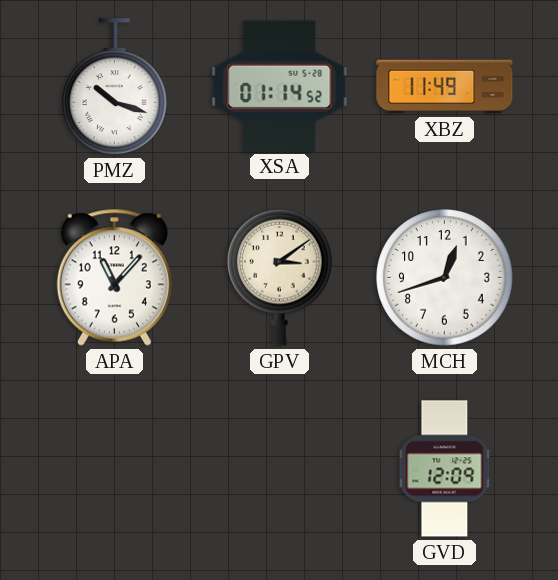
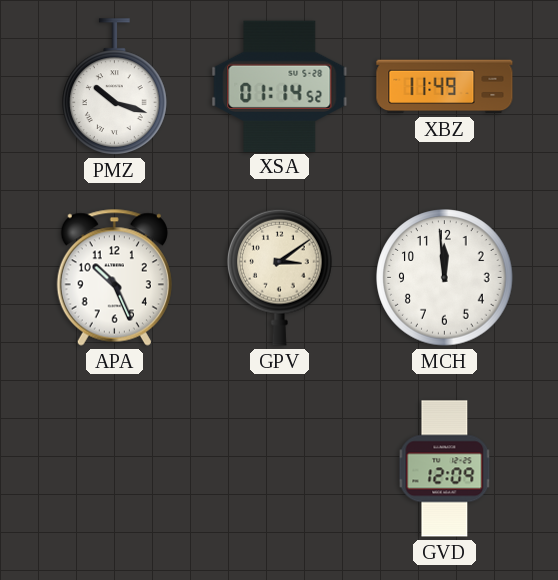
APA: 11:07 -> 10:26
MCH: 12:42 -> 11:59
